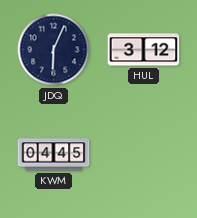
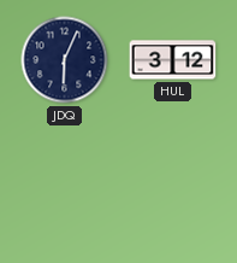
KWM: 04:45 -> none
